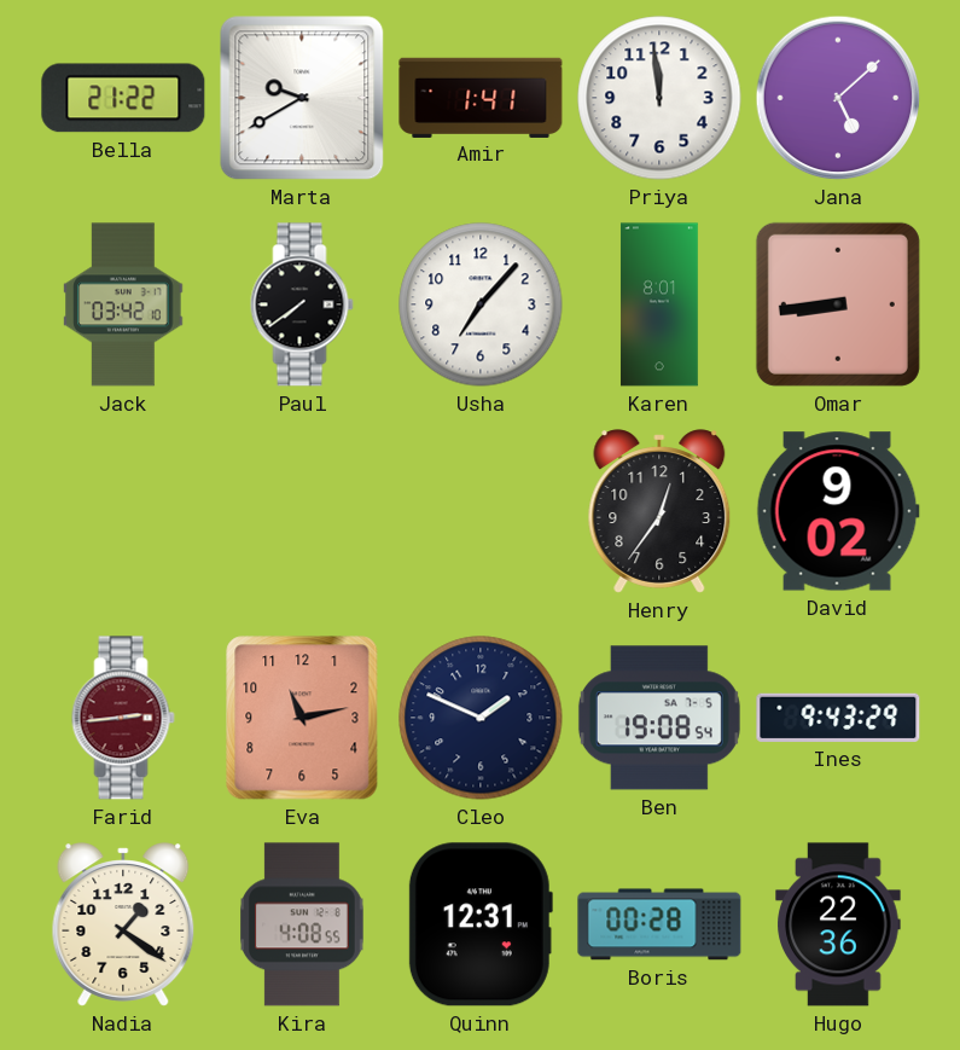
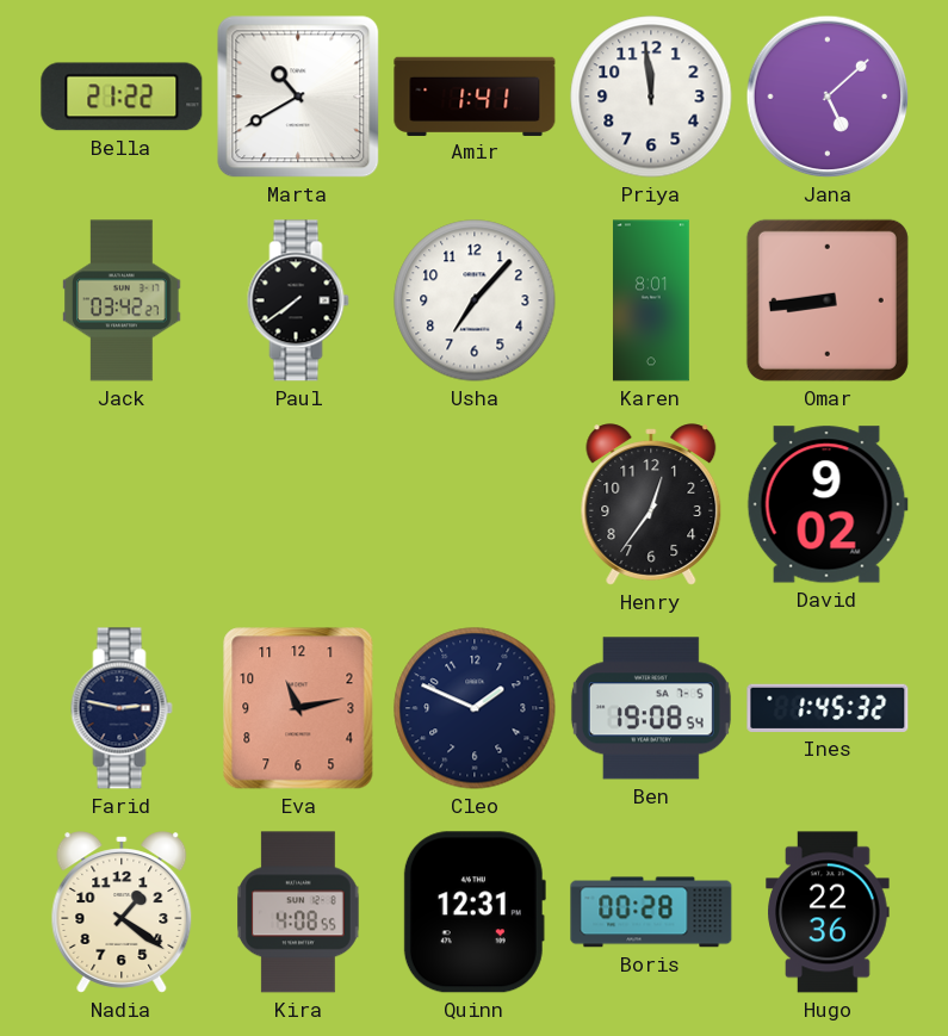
Marta: 9:40 -> 10:40
Jack: 03:42:10 -> 03:42:27
Farid: 2:44 -> 2:47
Farid dial: burgundy -> navy
Ines: 9:43 -> 1:45
